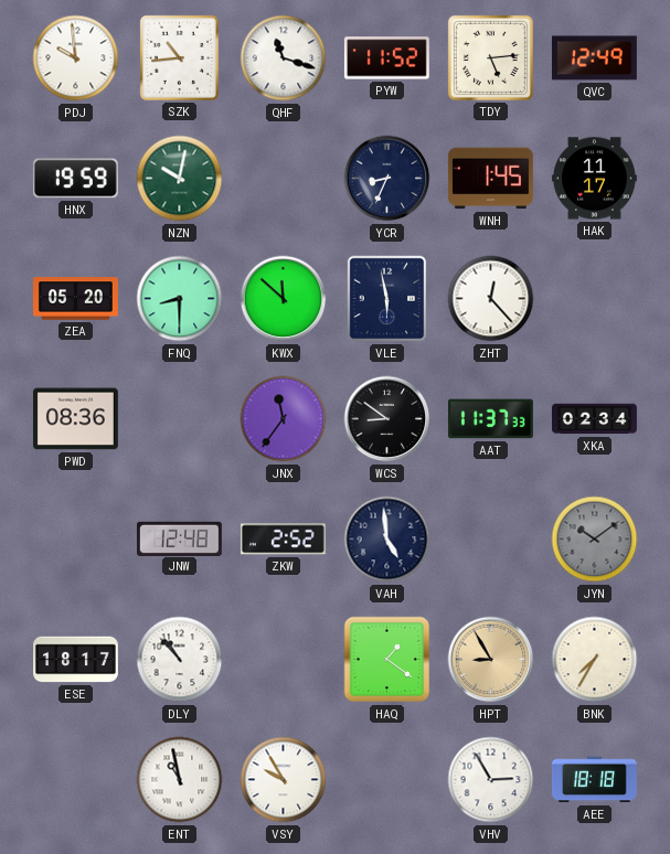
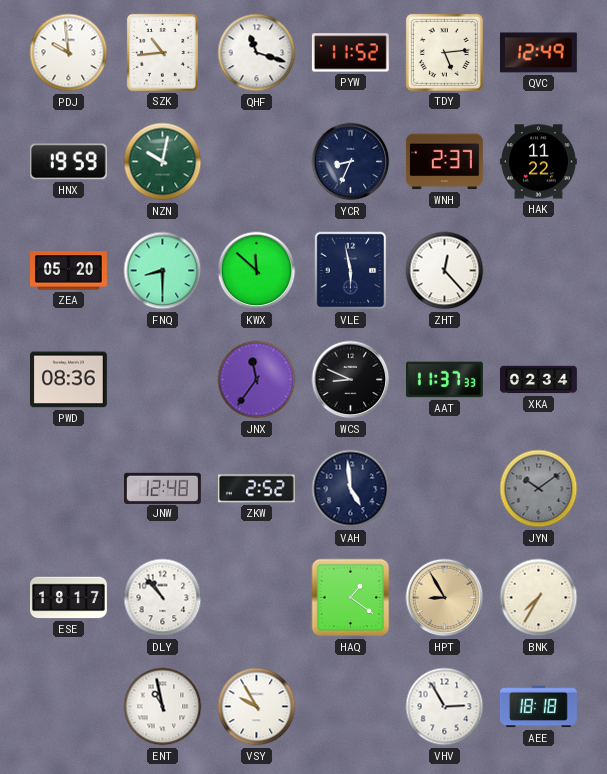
WNH: 1:45 -> 2:37
HAK: 11:17 -> 11:22
WCS: 8:51 -> 8:49
